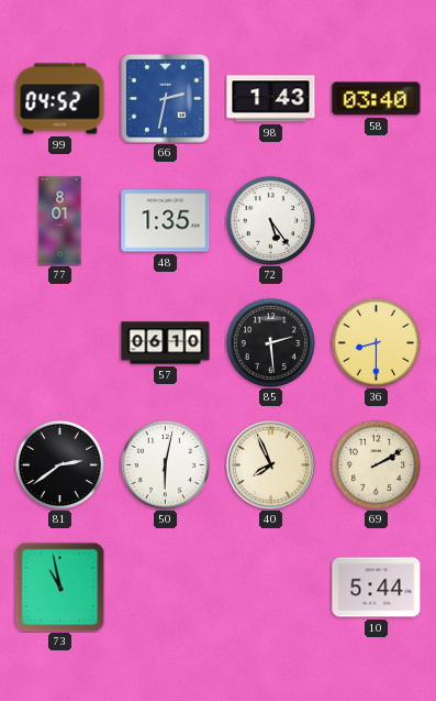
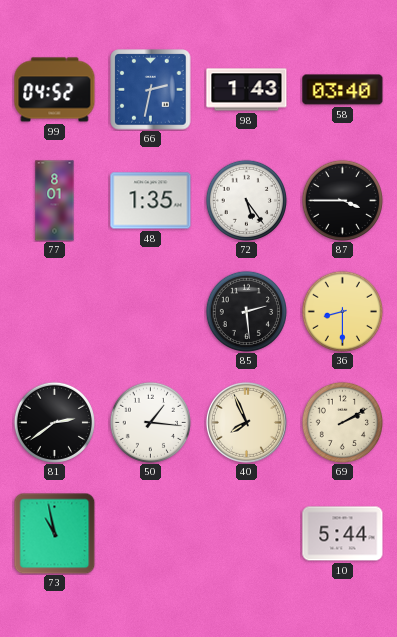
87: none -> 3:45
57: 06:10 -> none
50: 6:02 -> 1:16
